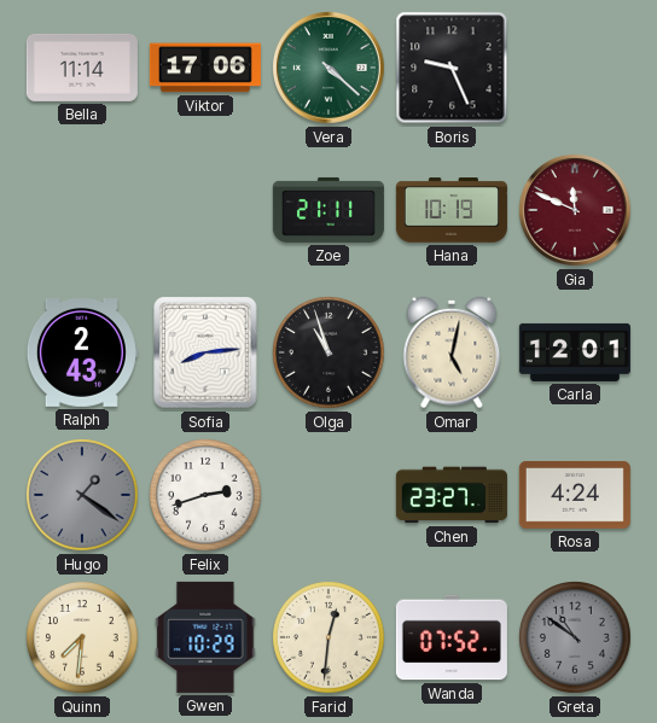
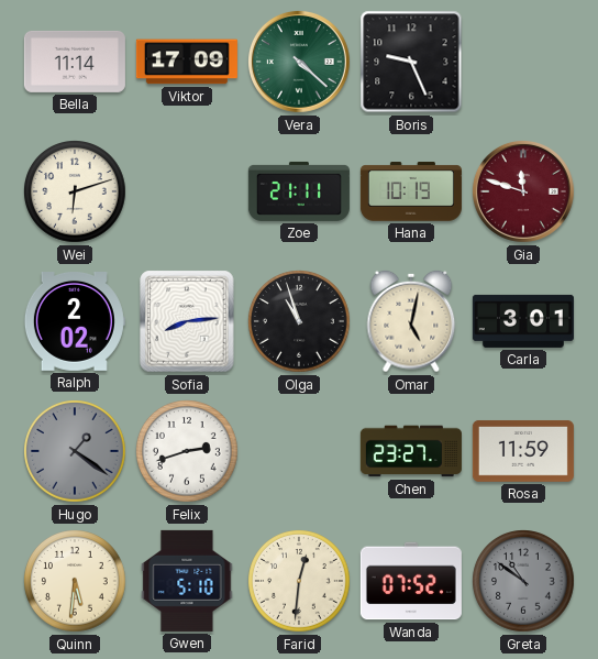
Viktor: 17:06 -> 17:09
Wei: none -> 6:12
Gia: 11:49 -> 11:48
Ralph: 2:43 -> 2:02
Carla: 12:01 -> 3:01
Rosa: 4:24 -> 11:59
Quinn: 7:31 -> 5:31
Gwen: 10:29 -> 5:10
